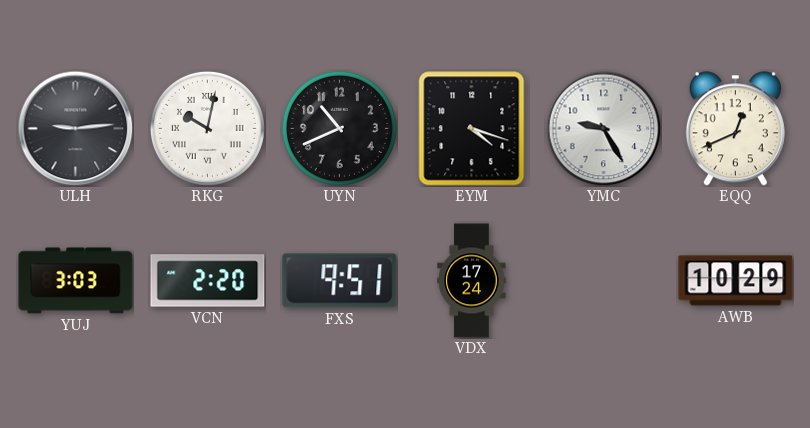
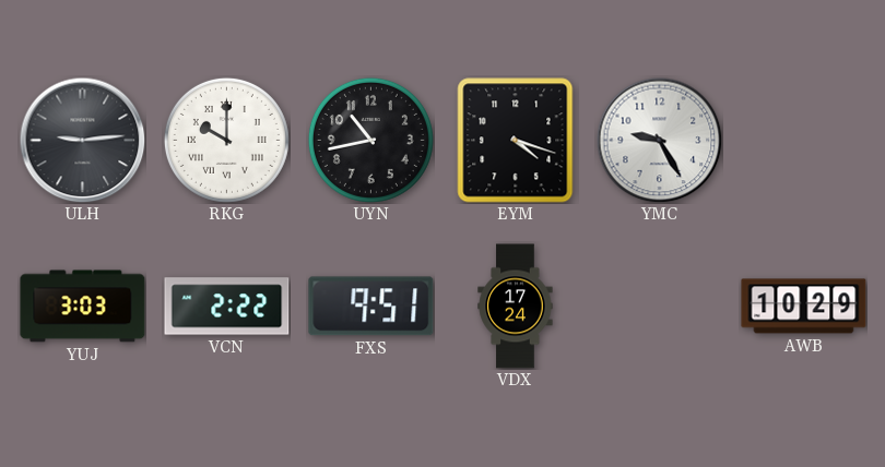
RKG: 10:02 -> 10:00
UYN: 10:41 -> 10:43
EQQ: 12:41 -> none
VCN: 2:20 -> 2:22
